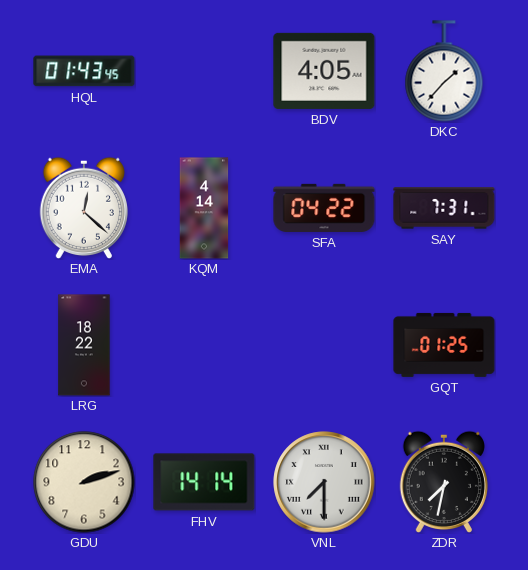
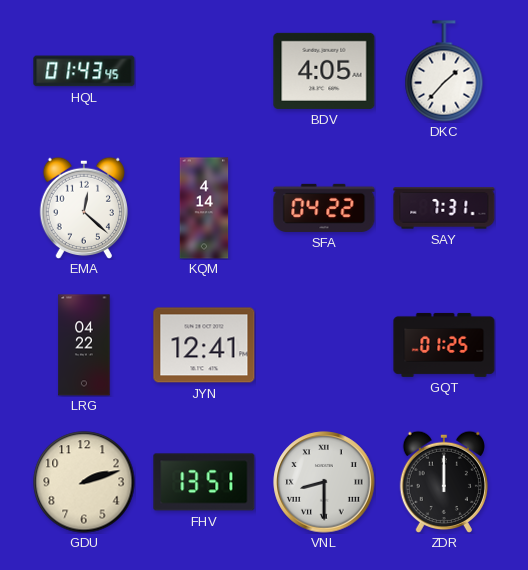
LRG: 18:22 -> 04:22
JYN: none -> 12:41
FHV: 14:14 -> 13:51
VNL: 7:30 -> 8:30
ZDR: 7:32 -> 12:00
